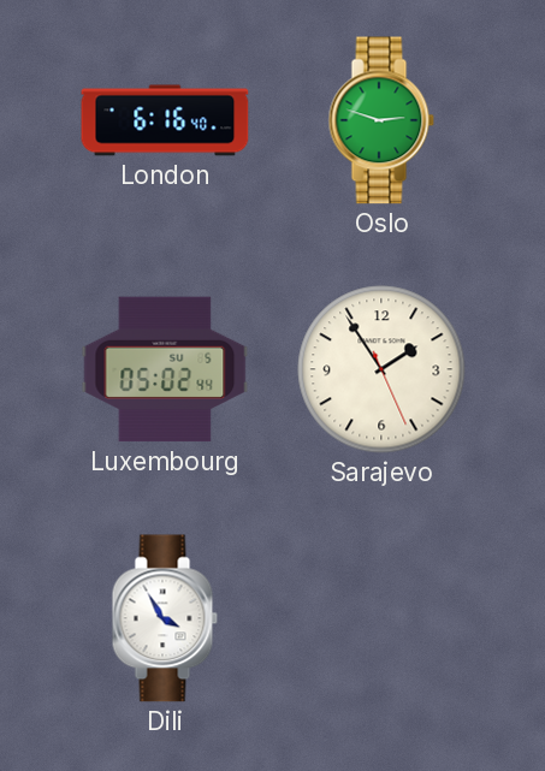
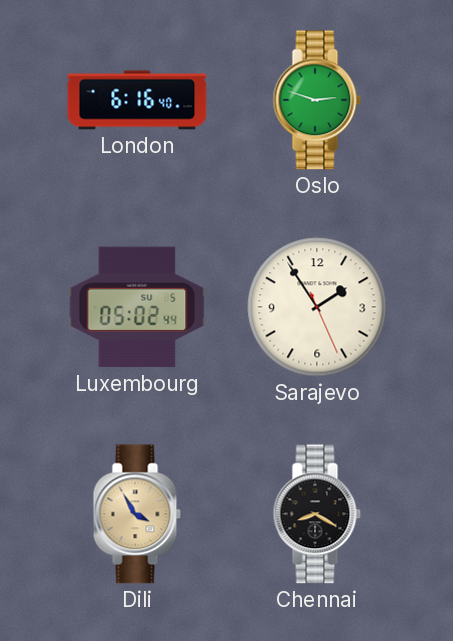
Dili dial: white -> champagne
Chennai: none -> 8:20
